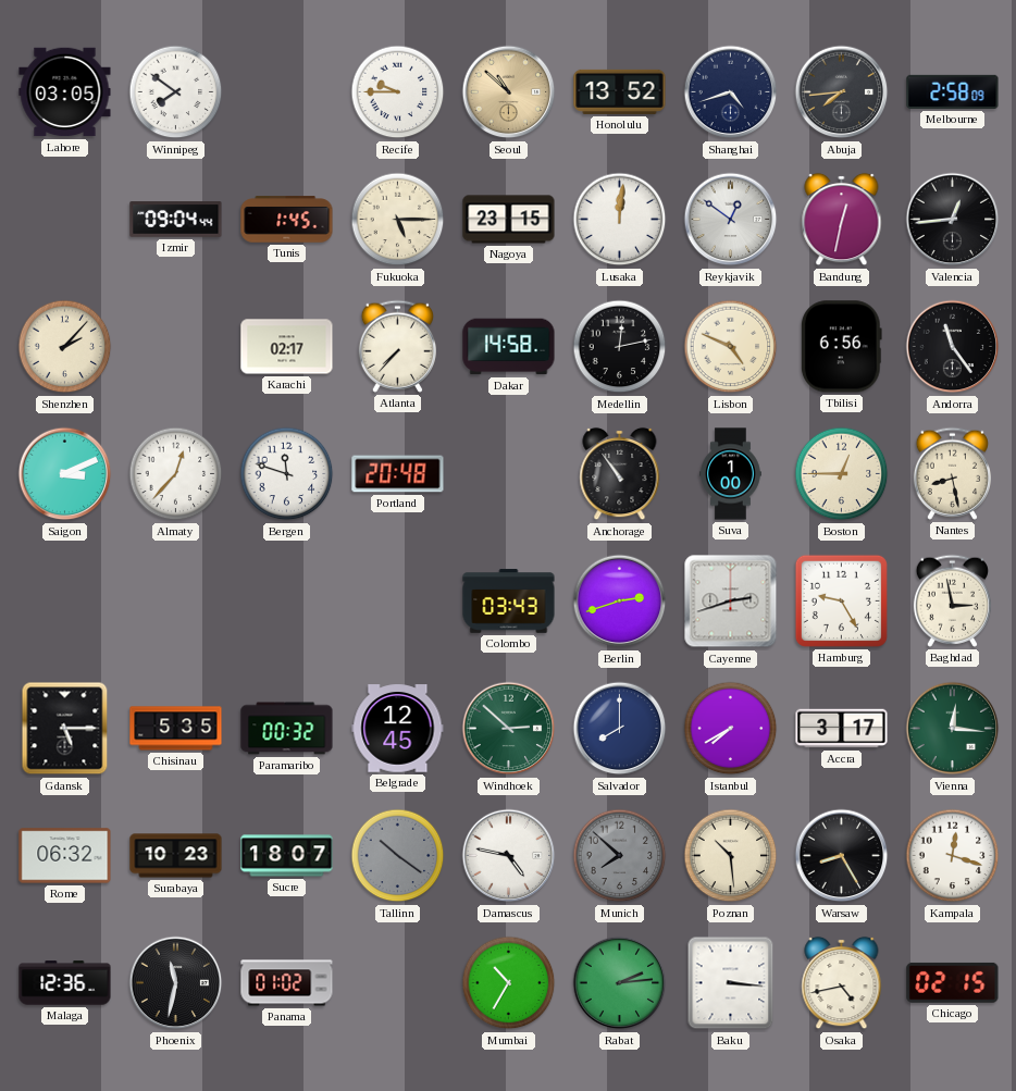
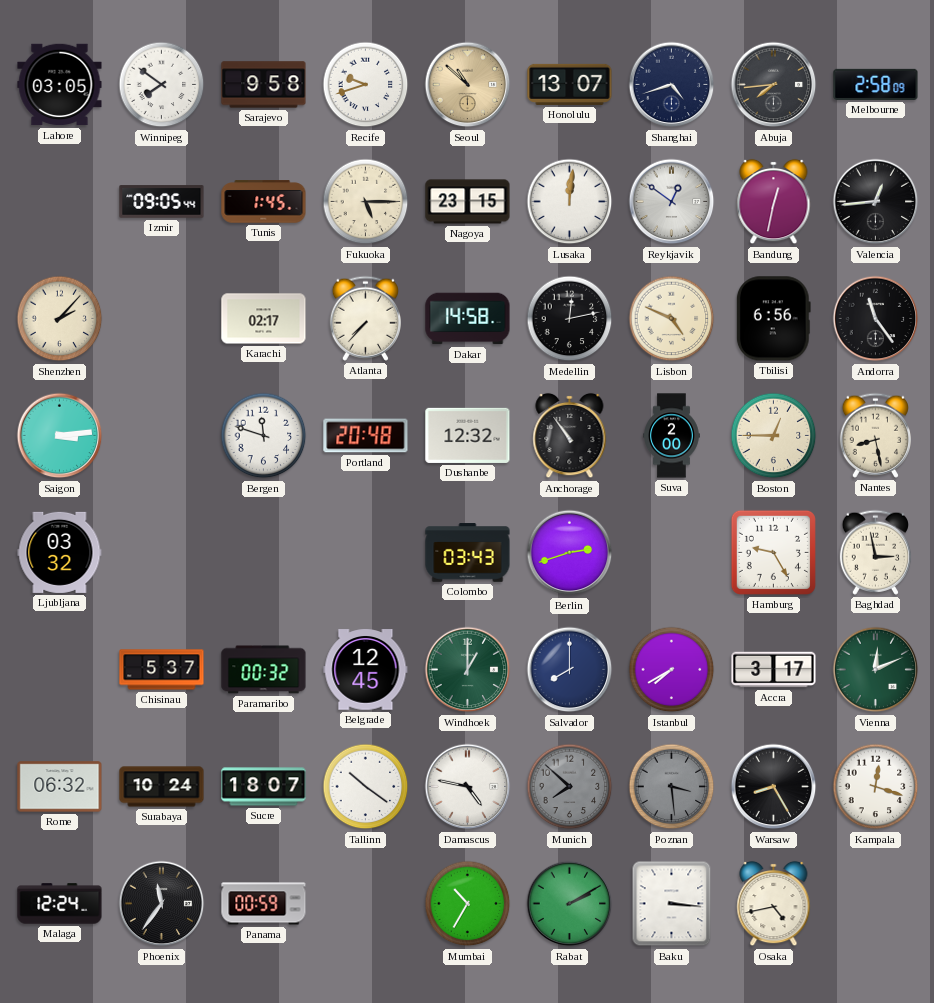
Sarajevo: none -> 9:58
Recife: 9:45 -> 9:42
Honolulu: 13:52 -> 13:07
Izmir: 09:04 -> 09:05
Saigon: 3:11 -> 3:14
Almaty: 12:37 -> none
Dushanbe: none -> 12:32
Suva: 1:00 -> 2:00
Ljubljana: none -> 03:32
Cayenne: 2:42 -> none
Gdansk: 5:15 -> none
Chisinau: 5:35 -> 5:37
Windhoek: 2:52 -> 1:00
Vienna: 12:16 -> 12:11
Surabaya: 10:23 -> 10:24
Tallinn dial: grey -> white
Poznan: 10:29 -> 3:29
Poznan dial: cream -> grey
Malaga: 12:36 -> 12:24
Phoenix: 11:32 -> 11:36
Panama: 01:02 -> 00:59
Rabat: 2:14 -> 2:10
Chicago: 02:15 -> none
